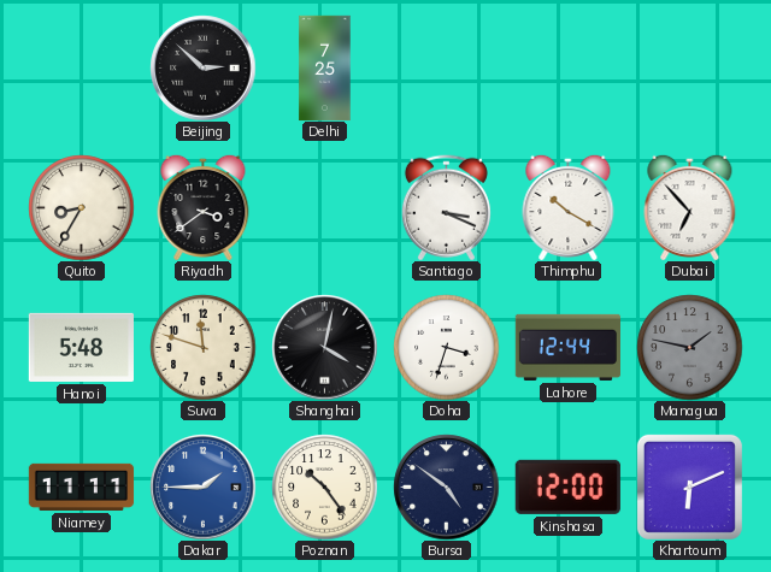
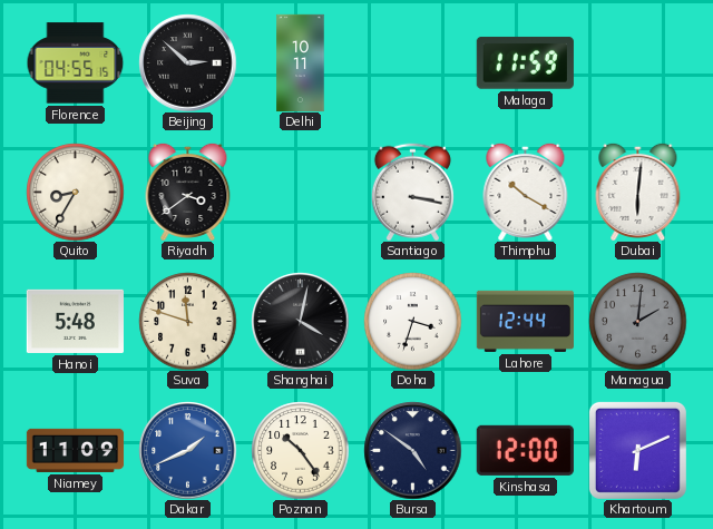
Florence: none -> 04:55
Delhi: 7:25 -> 10:11
Malaga: none -> 11:59
Santiago: 3:19 -> 3:17
Dubai: 6:53 -> 6:01
Managua: 1:47 -> 2:01
Niamey: 11:11 -> 11:09
Dakar: 1:45 -> 1:41
